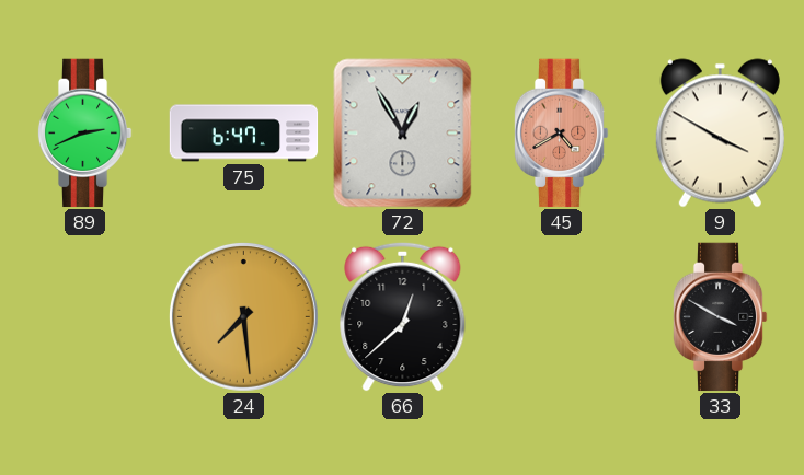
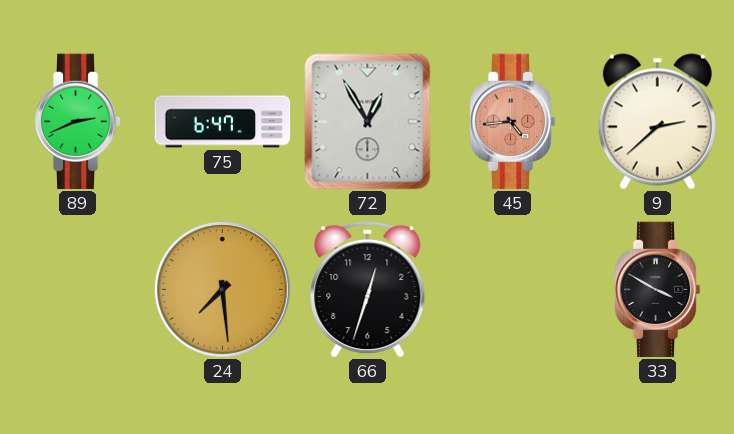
45: 4:40 -> 4:44
9: 3:50 -> 2:38
66: 12:38 -> 12:33
